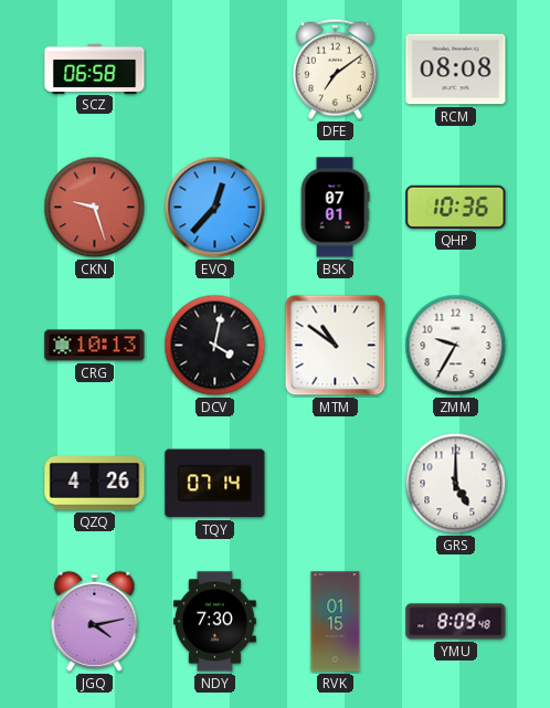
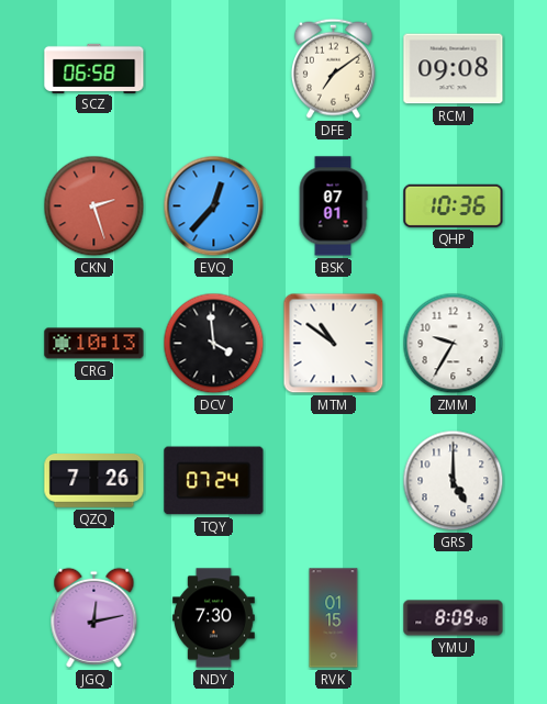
RCM: 08:08 -> 09:08
CKN: 9:27 -> 2:27
DCV: 4:02 -> 3:59
QZQ: 4:26 -> 7:26
TQY: 07:14 -> 07:24
JGQ: 4:13 -> 12:13
